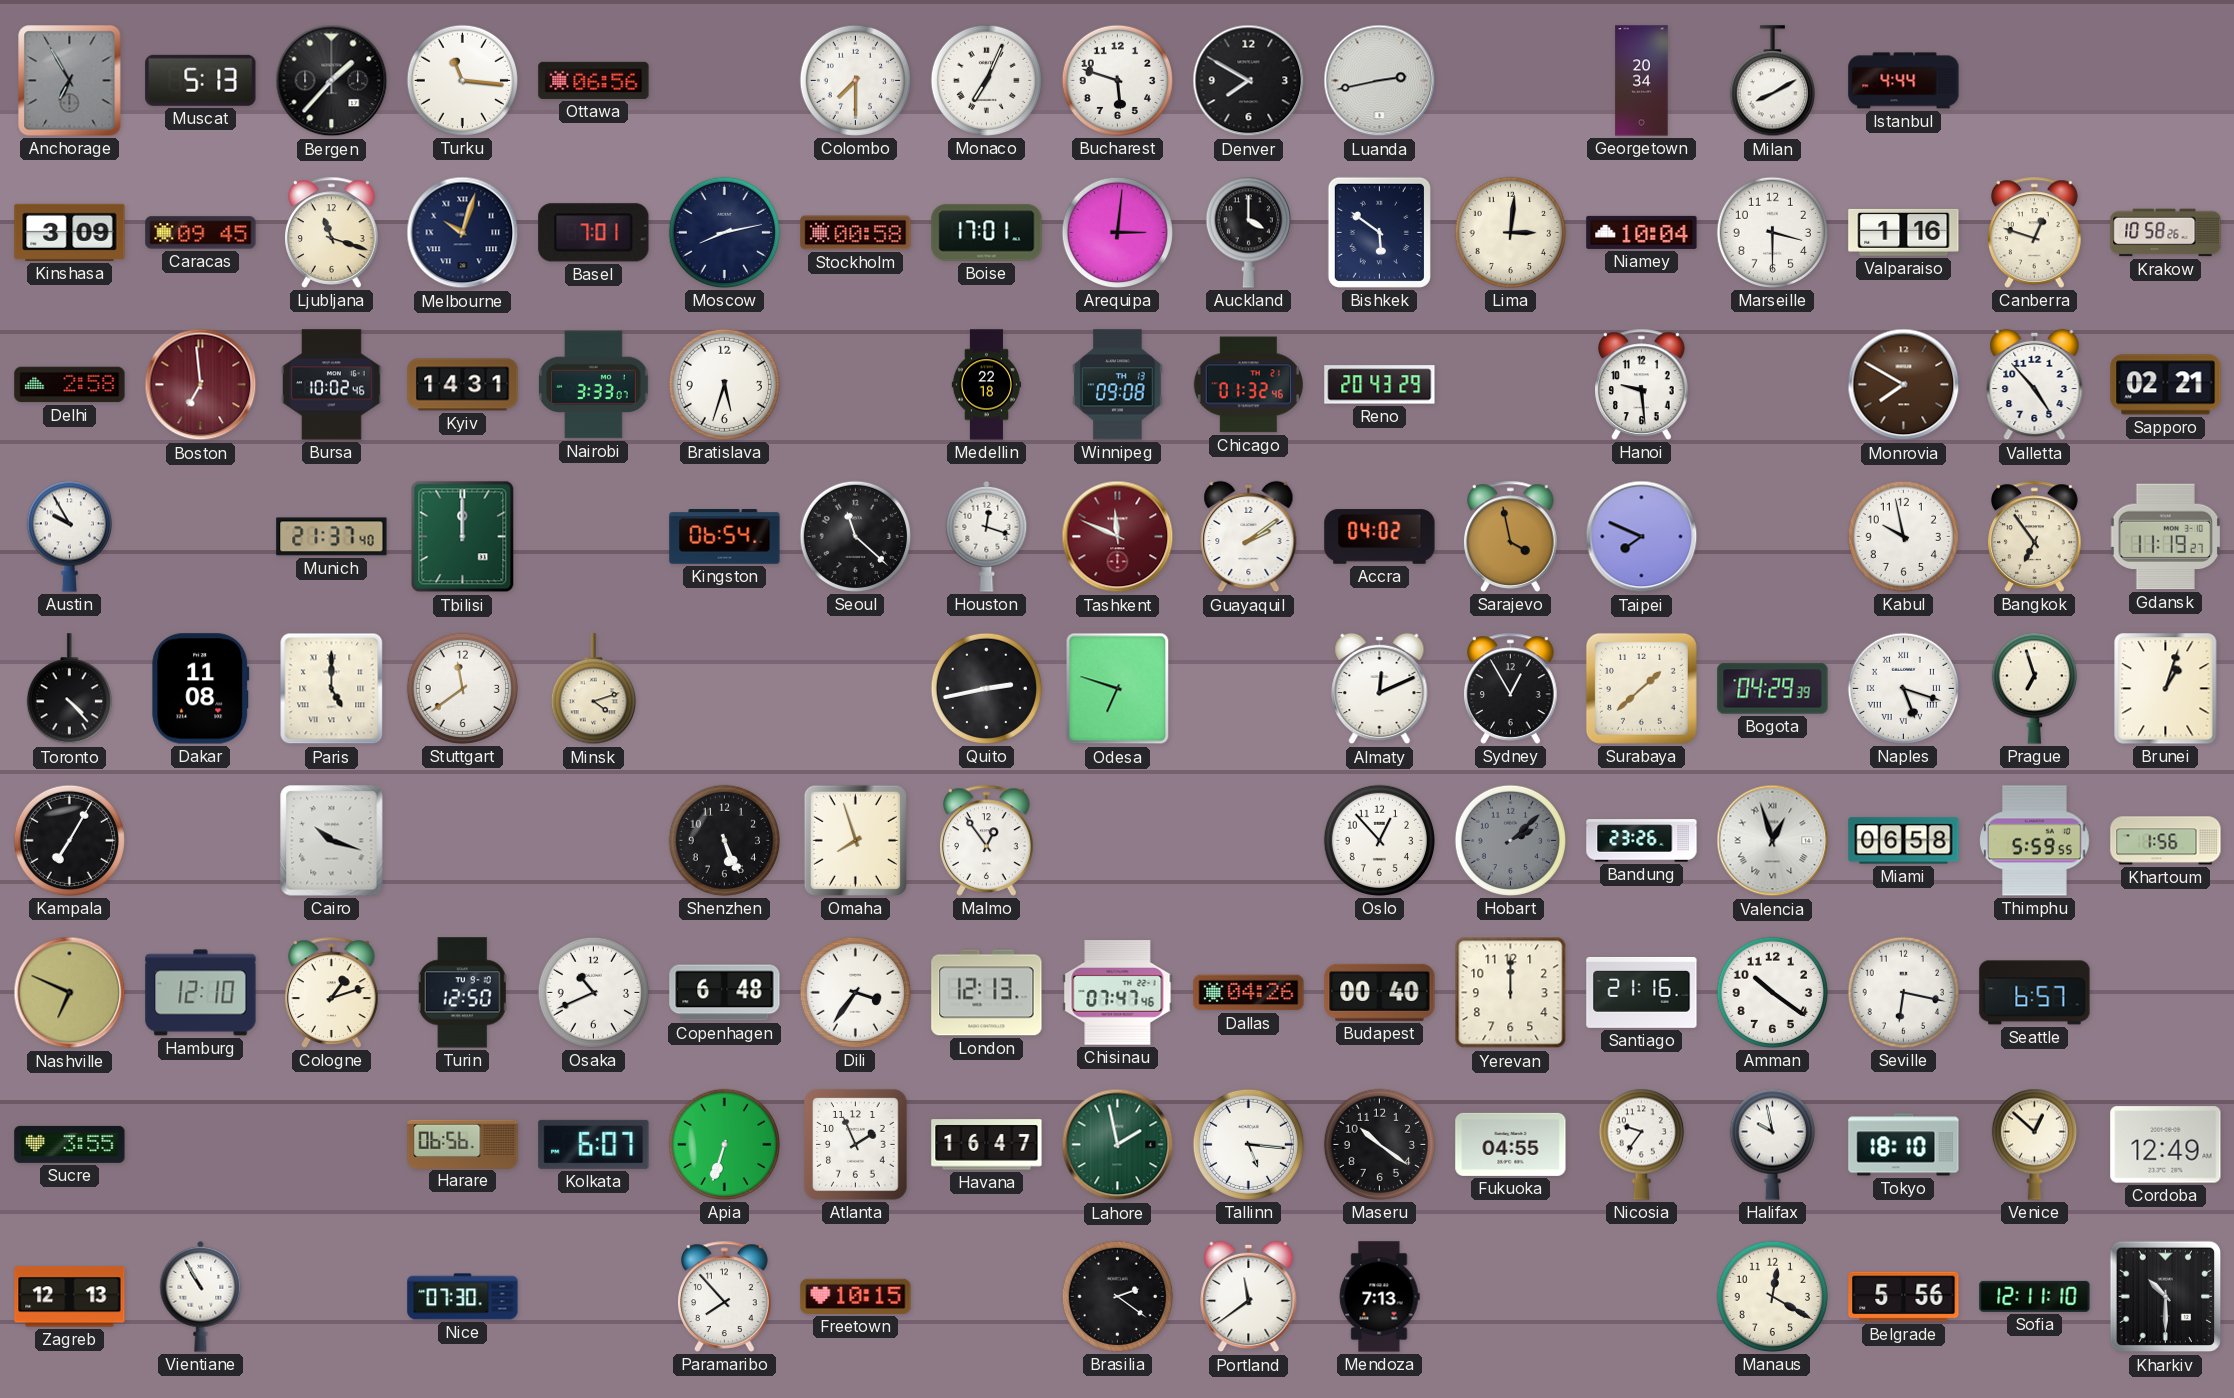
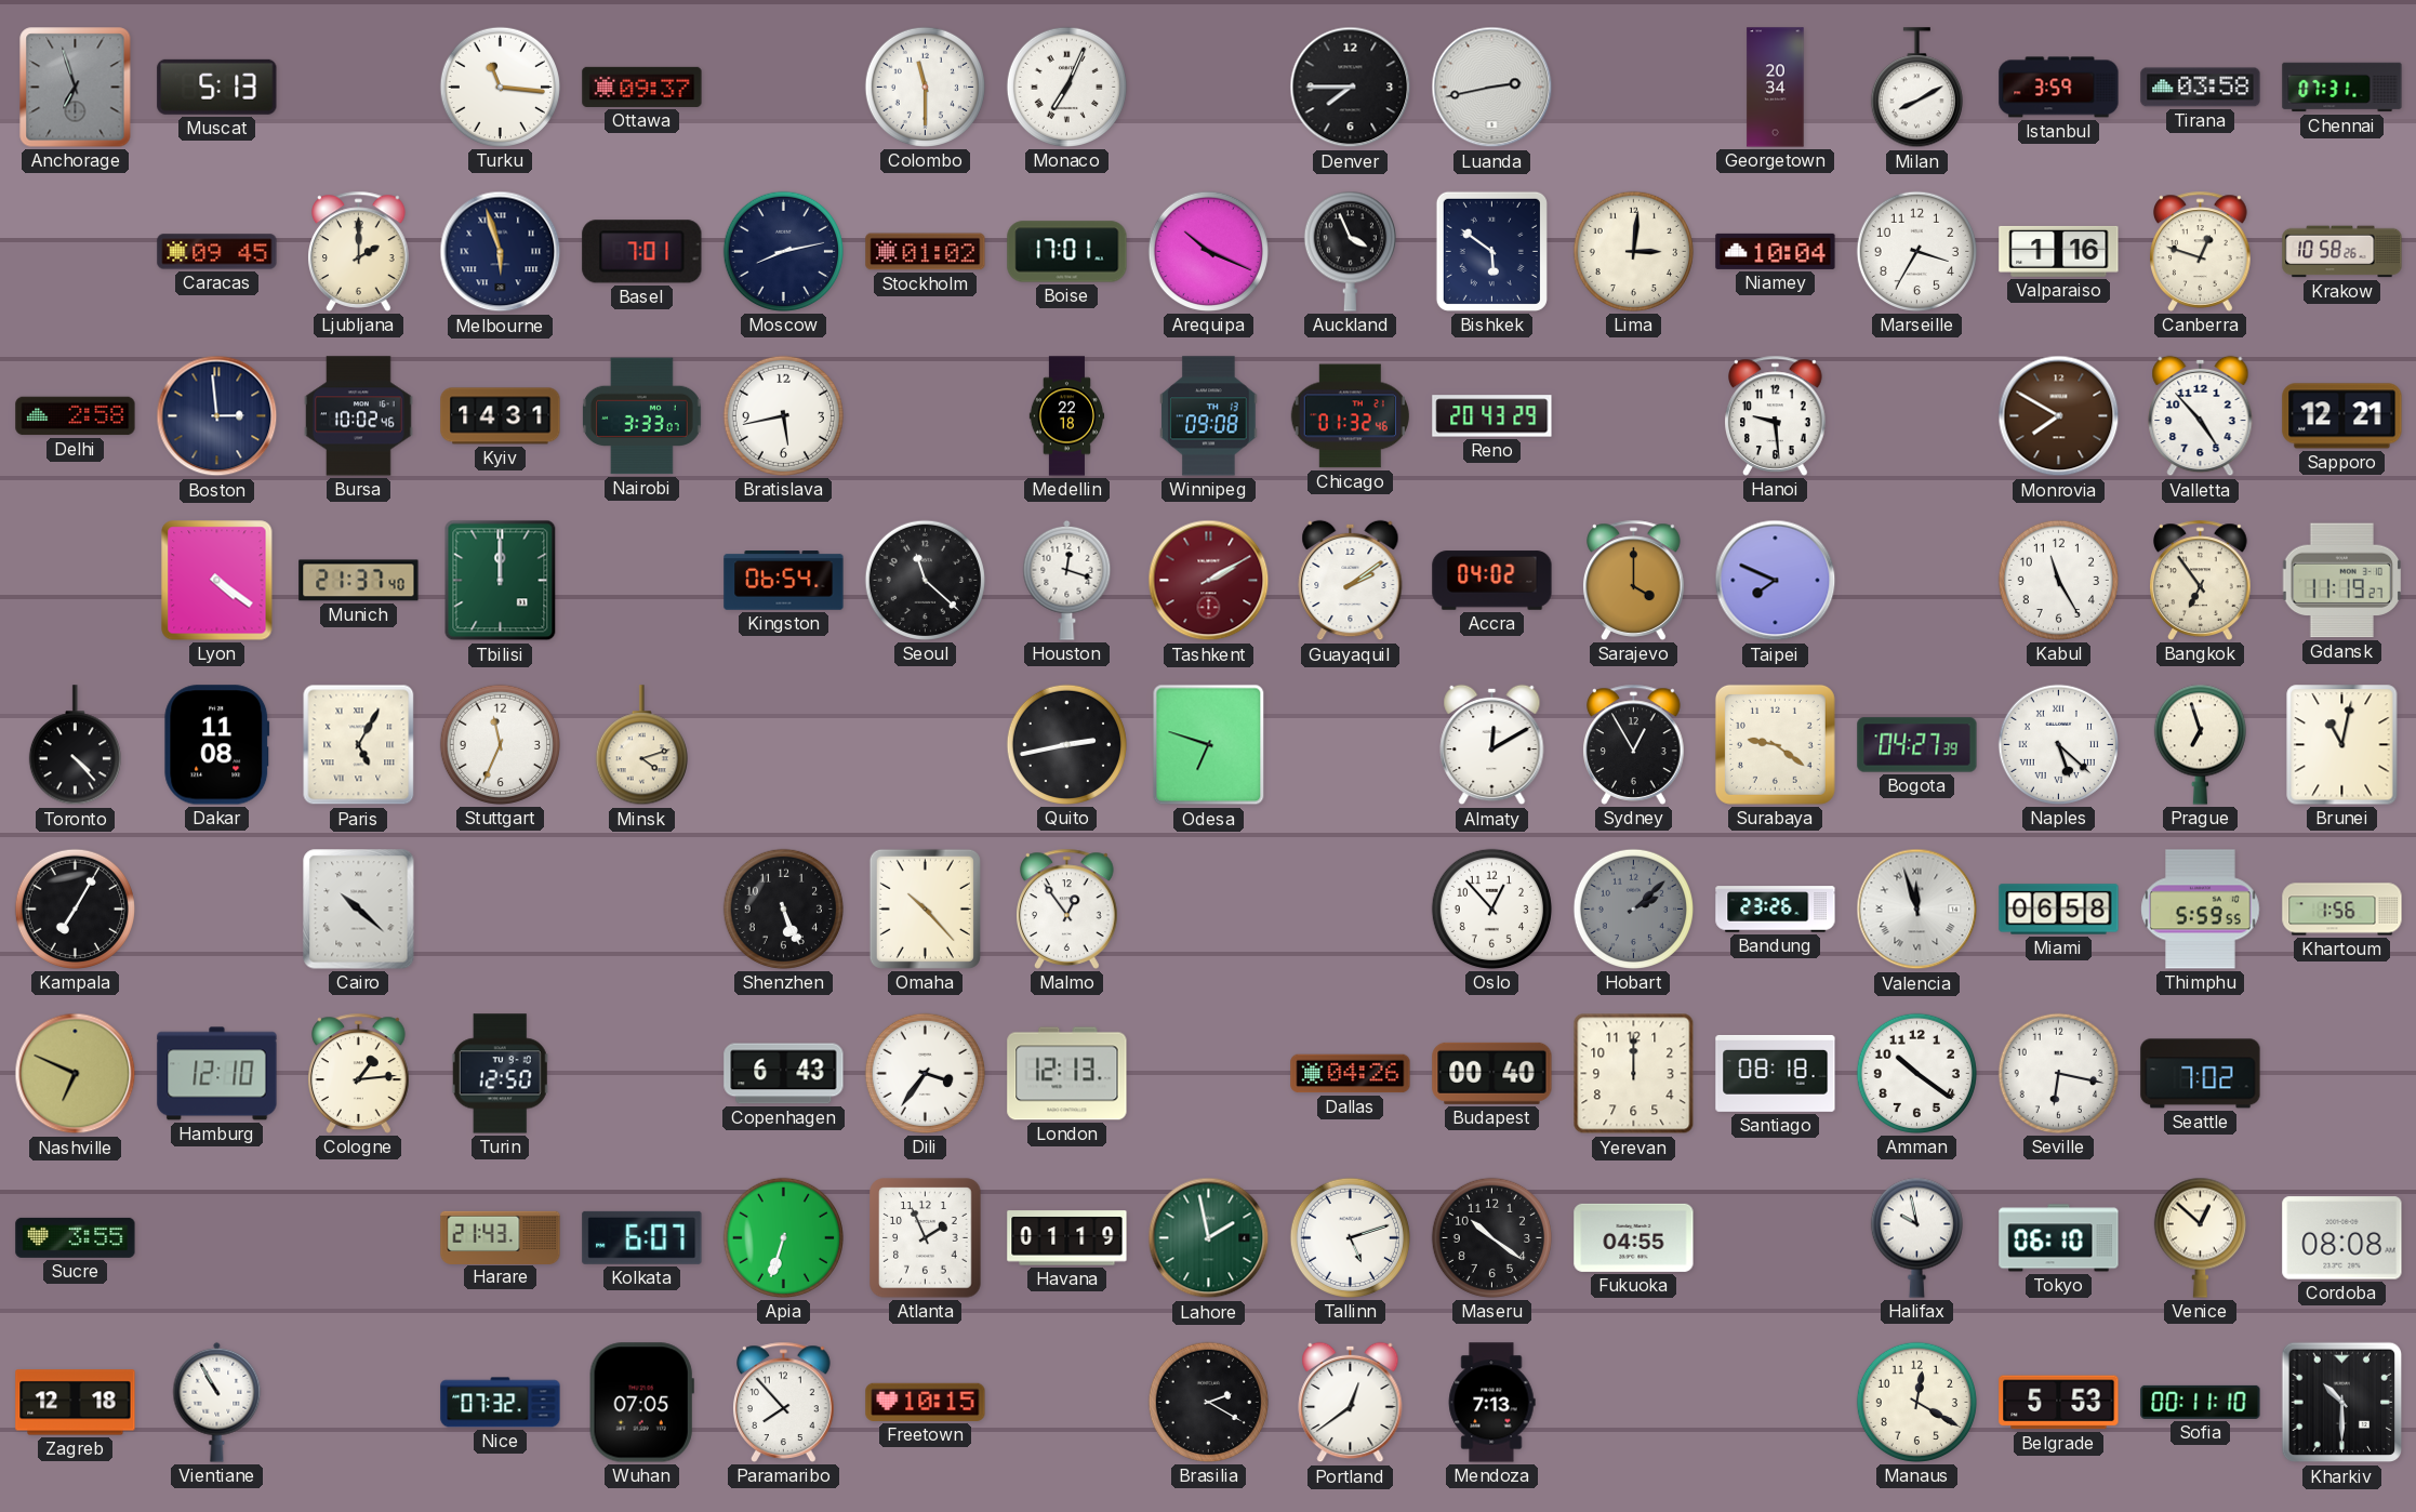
Anchorage: 6:55 -> 6:57
Bergen: 1:37 -> none
Ottawa: 06:56 -> 09:37
Colombo: 7:30 -> 11:30
Bucharest: 5:48 -> none
Denver: 7:50 -> 7:45
Istanbul: 4:44 -> 3:59
Tirana: none -> 03:58
Chennai: none -> 07:31
Kinshasa: 3:09 -> none
Ljubljana: 11:18 -> 2:00
Melbourne: 10:03 -> 5:57
Stockholm: 00:58 -> 01:02
Arequipa: 3:01 -> 10:19
Auckland: 4:00 -> 3:56
Marseille: 3:30 -> 3:35
Boston: 6:59 -> 2:59
Boston dial: burgundy -> navy
Bratislava: 5:33 -> 5:43
Sapporo: 02:21 -> 12:21
Austin: 9:55 -> none
Lyon: none -> 4:21
Tashkent: 11:49 -> 2:10
Sarajevo: 3:58 -> 4:00
Kabul: 9:58 -> 11:25
Paris: 5:00 -> 5:05
Stuttgart: 11:39 -> 11:34
Almaty: 12:11 -> 12:10
Surabaya: 1:38 -> 9:21
Bogota: 04:29 -> 04:27
Naples: 5:18 -> 5:22
Brunei: 1:03 -> 11:02
Cairo: 10:18 -> 10:22
Omaha: 7:57 -> 10:23
Valencia: 12:57 -> 11:57
Cologne: 1:12 -> 1:14
Osaka: 10:41 -> none
Copenhagen: 6:48 -> 6:43
Chisinau: 07:47 -> none
Santiago: 21:16 -> 08:18
Seattle: 6:57 -> 7:02
Harare: 06:56 -> 21:43
Havana: 16:47 -> 01:19
Tallinn: 5:16 -> 5:12
Nicosia: 9:36 -> none
Tokyo: 18:10 -> 06:10
Cordoba: 12:49 -> 08:08
Zagreb: 12:13 -> 12:18
Nice: 07:30 -> 07:32
Wuhan: none -> 07:05
Brasilia: 2:21 -> 2:20
Portland: 11:39 -> 12:39
Belgrade: 5:56 -> 5:53
Sofia: 12:11 -> 00:11
